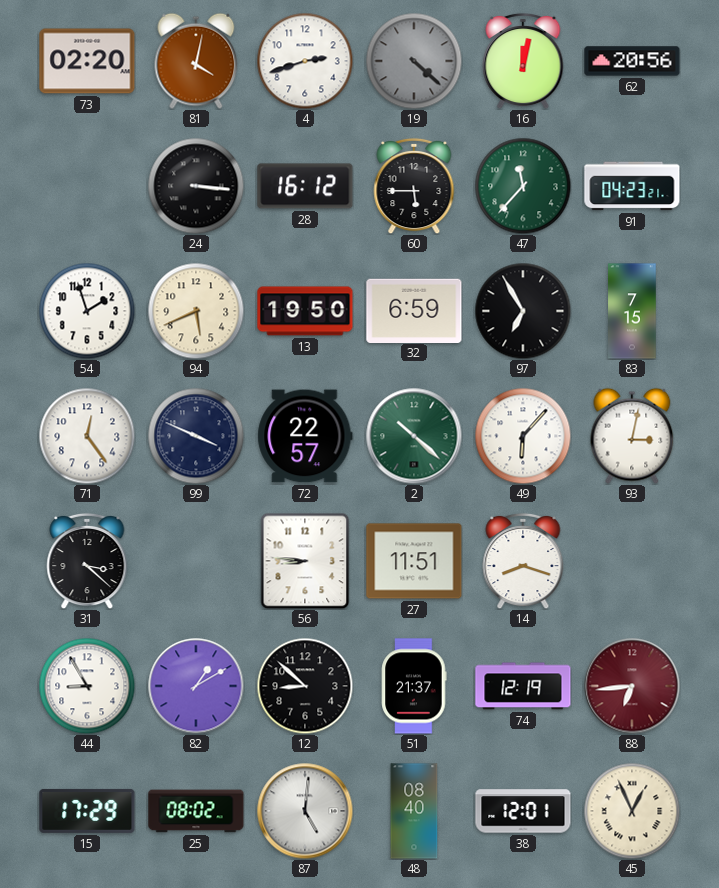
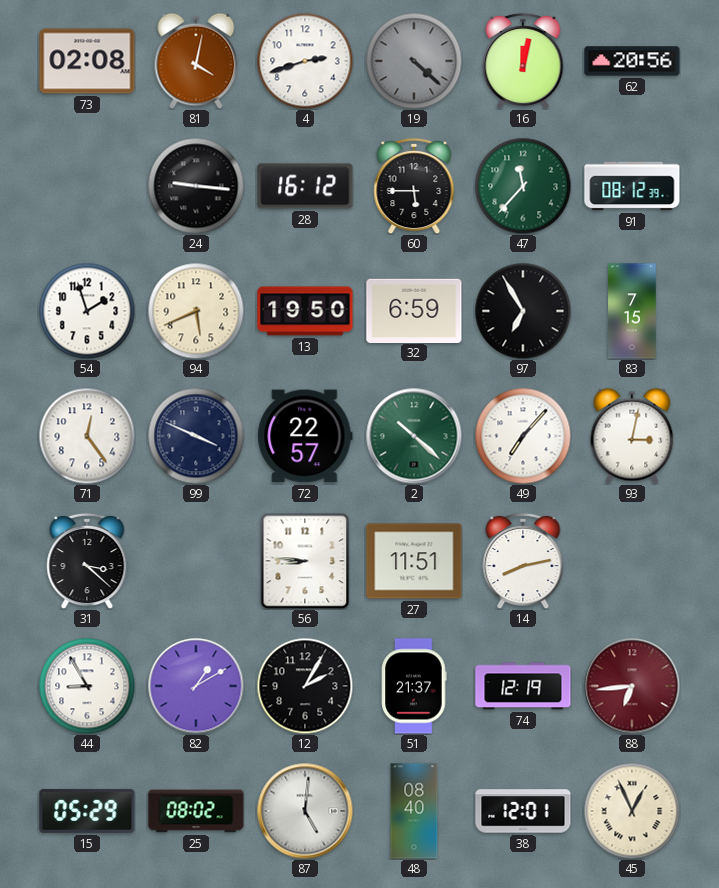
73: 02:20 -> 02:08
24: 3:16 -> 9:16
91: 04:23 -> 08:12
49: 6:07 -> 7:07
14: 8:18 -> 8:13
12: 8:52 -> 2:05
15: 17:29 -> 05:29
